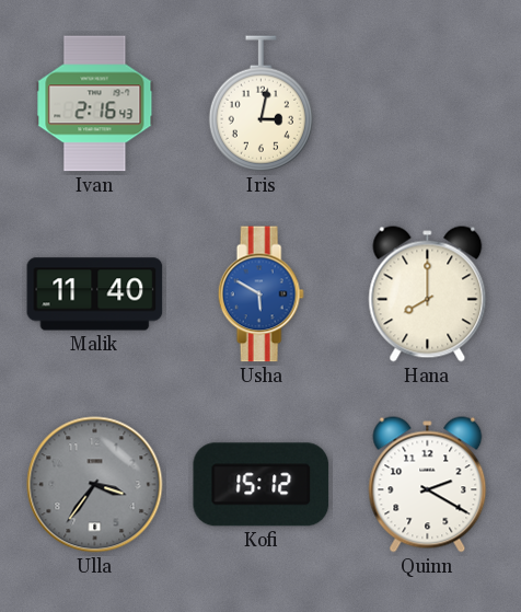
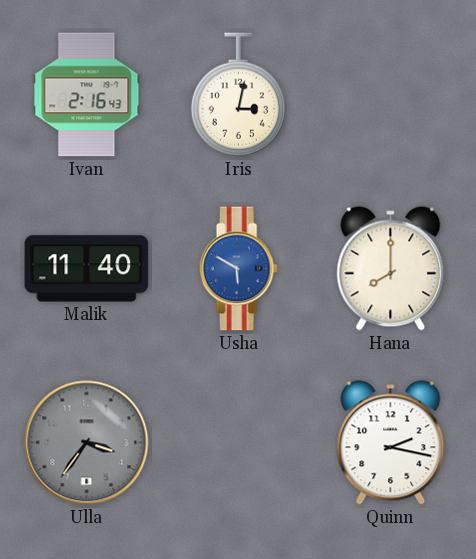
Kofi: 15:12 -> none
Quinn: 2:20 -> 2:17
